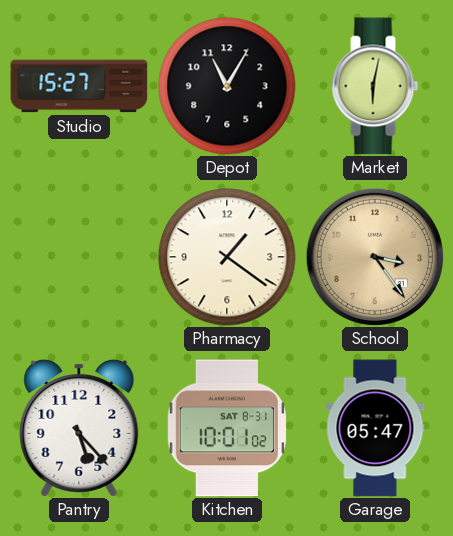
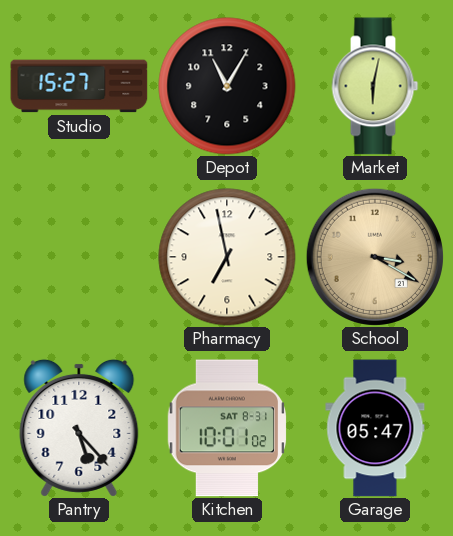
Pharmacy: 1:21 -> 6:58
School: 3:24 -> 3:20
